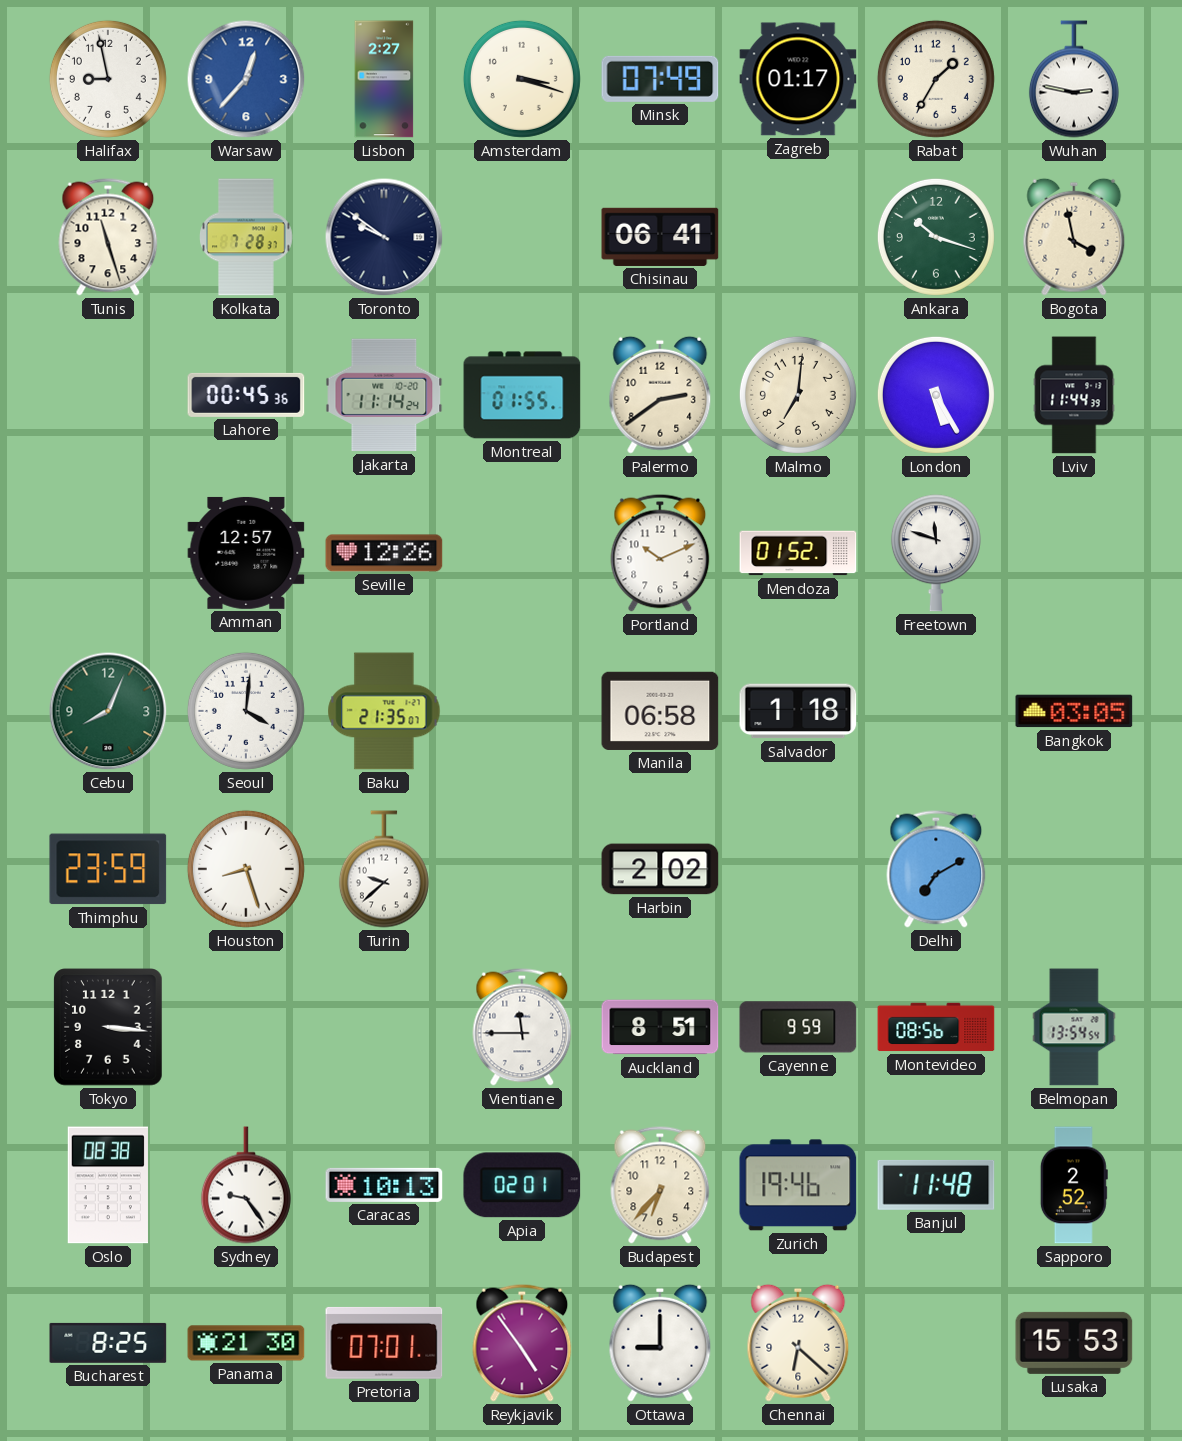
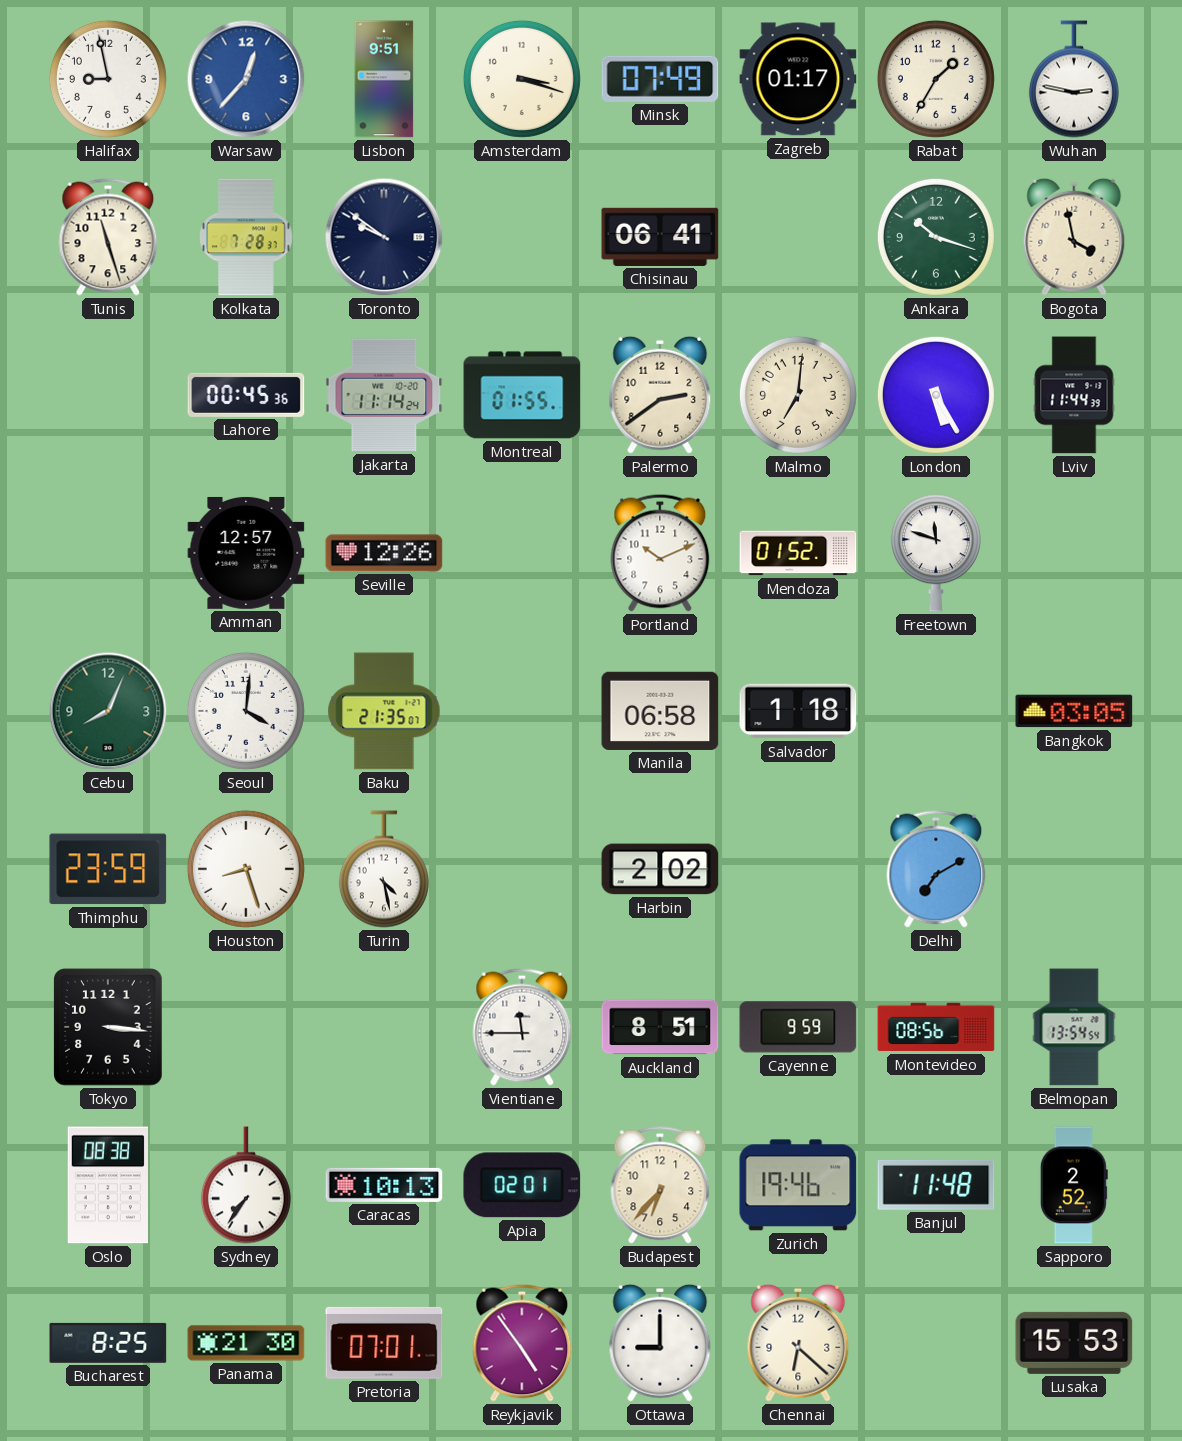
Lisbon: 2:27 -> 9:51
Turin: 9:38 -> 4:28
Sydney: 9:24 -> 7:36
